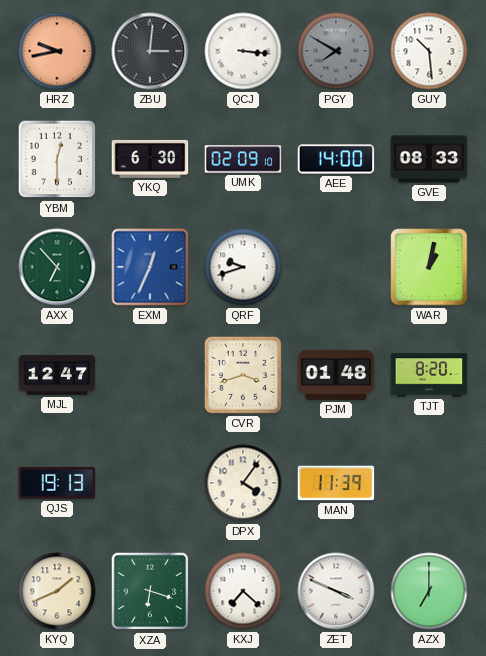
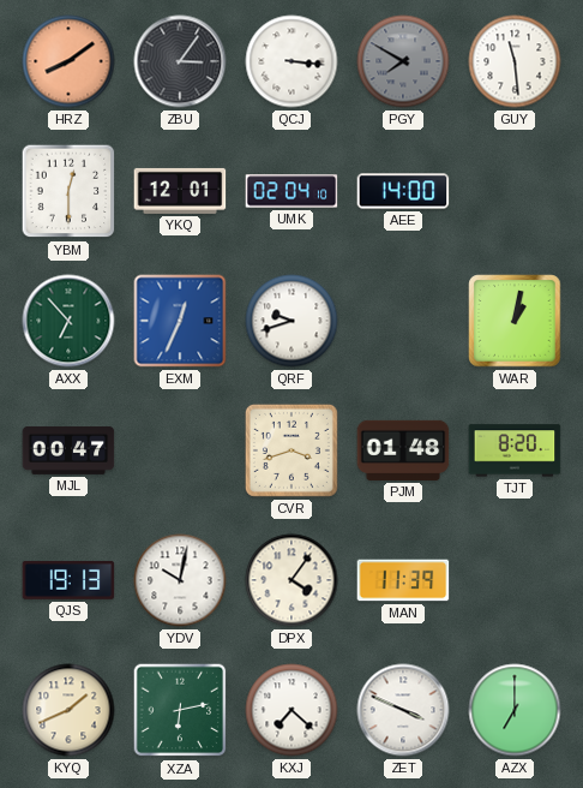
HRZ: 9:43 -> 8:09
ZBU: 3:01 -> 3:06
GUY: 10:29 -> 11:29
YKQ: 6:30 -> 12:01
UMK: 02:09 -> 02:04
GVE: 08:33 -> none
MJL: 12:47 -> 00:47
YDV: none -> 10:02
XZA: 6:18 -> 6:13
